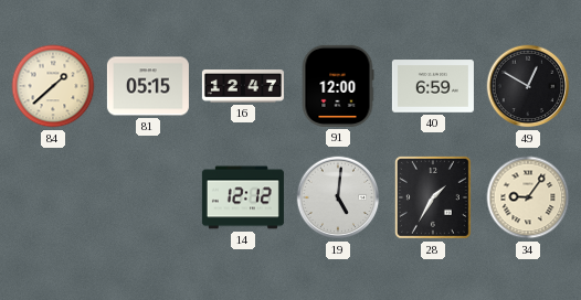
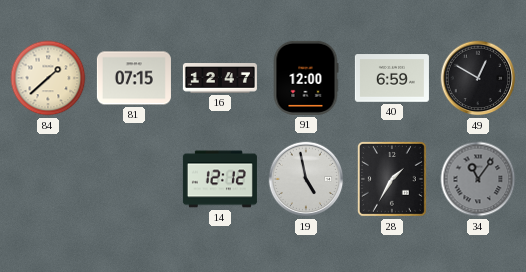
81: 05:15 -> 07:15
19: 5:01 -> 4:58
34: 9:06 -> 11:06
34 dial: cream -> grey
